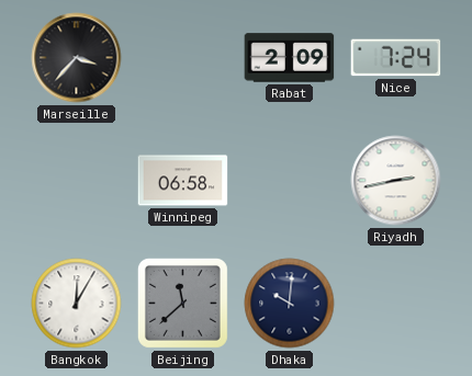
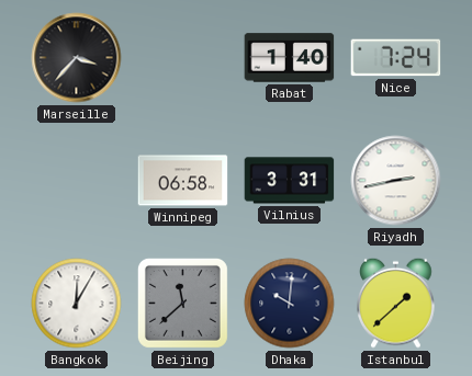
Rabat: 2:09 -> 1:40
Vilnius: none -> 3:31
Istanbul: none -> 1:38
